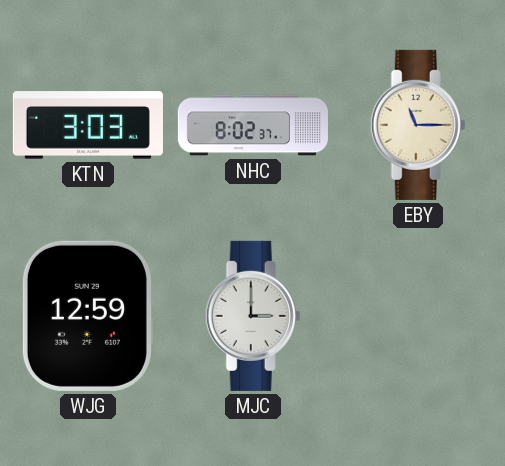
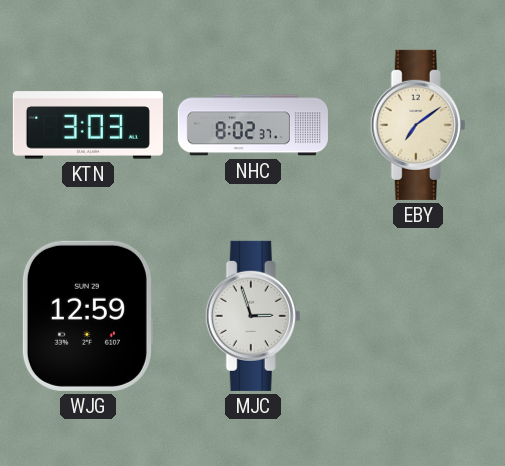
EBY: 11:15 -> 7:09
MJC: 3:00 -> 2:57
